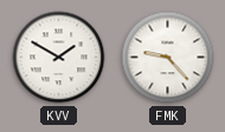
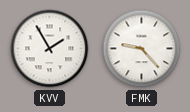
KVV: 1:50 -> 1:55
